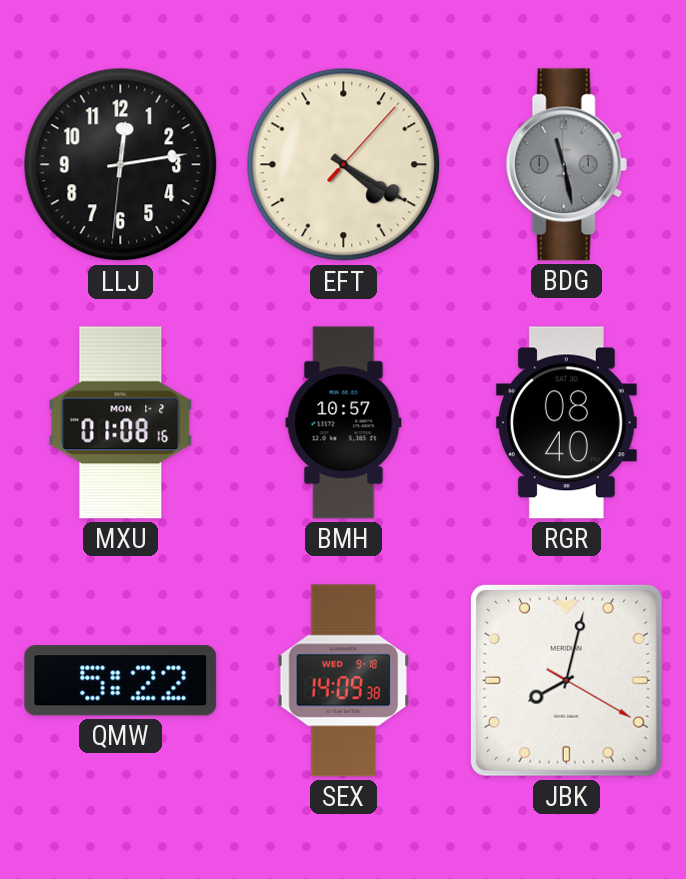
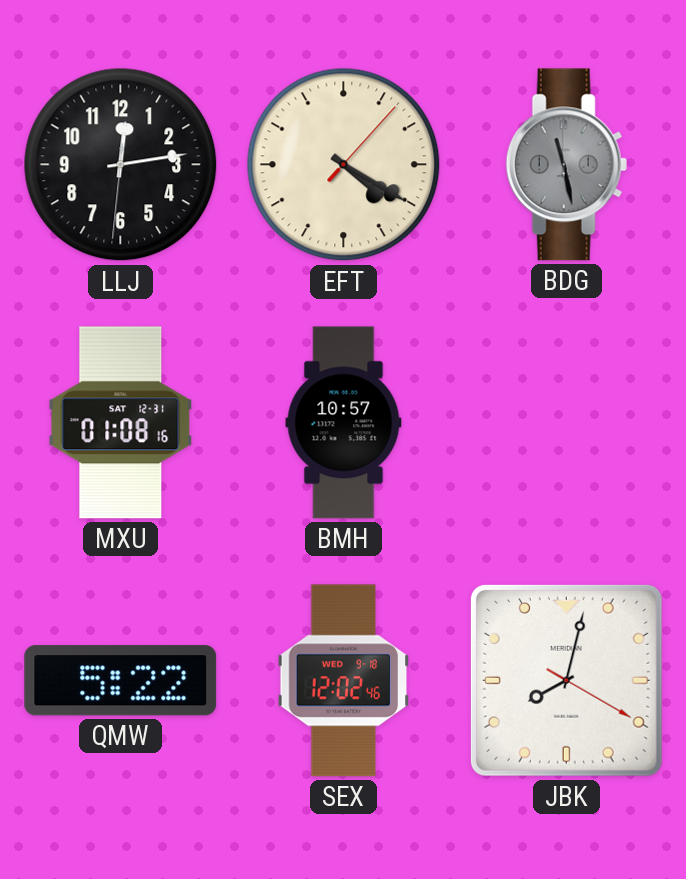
MXU date: MON 1-2 -> SAT 12-31
RGR: 08:40 -> none
SEX: 14:09 -> 12:02
